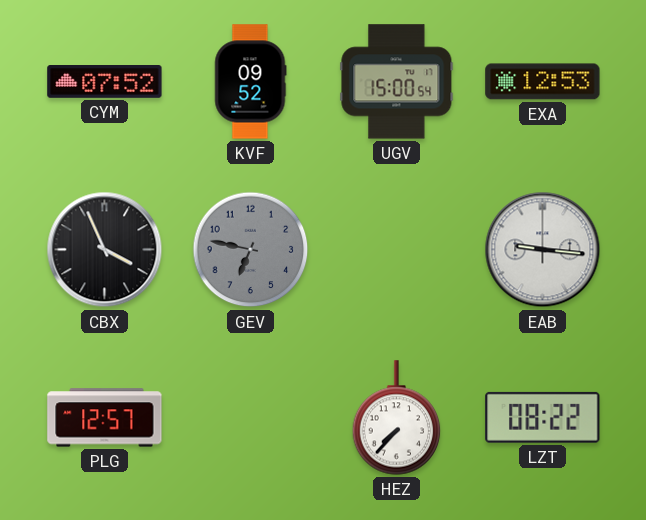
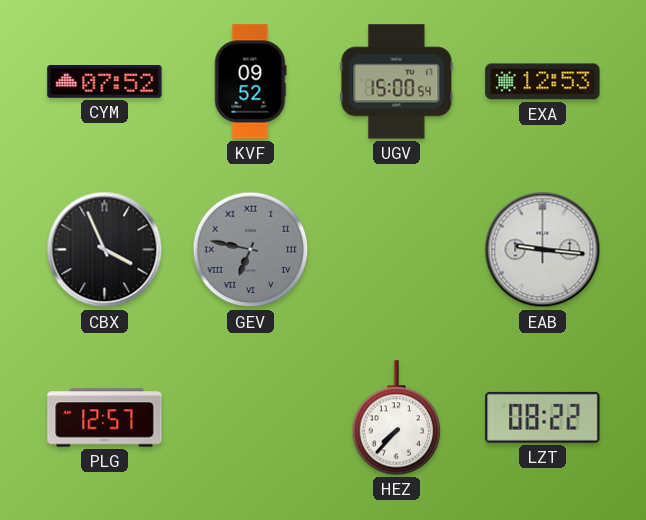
GEV numerals: Arabic -> Roman
